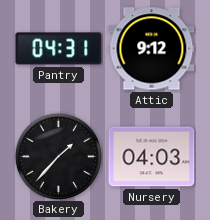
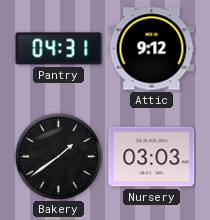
Bakery: 1:37 -> 1:39
Nursery: 04:03 -> 03:03
